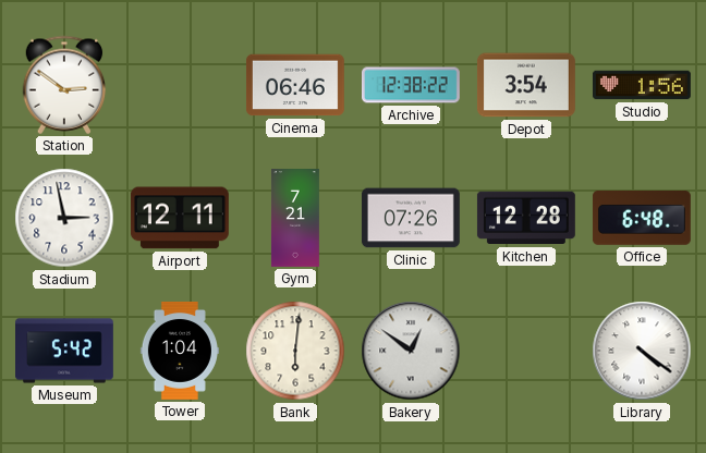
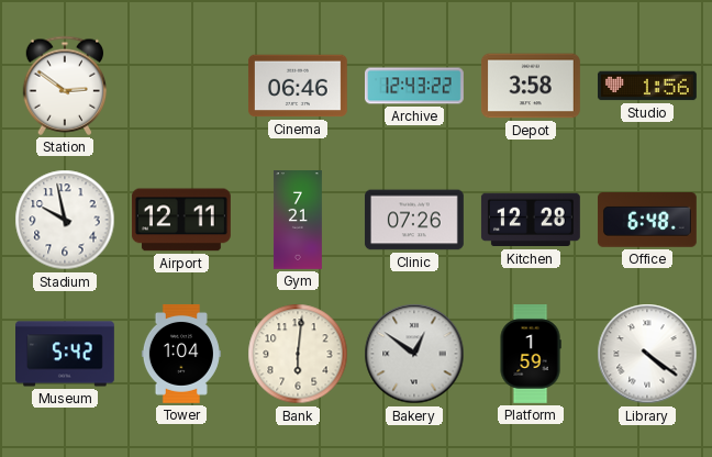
Archive: 12:38 -> 12:43
Depot: 3:54 -> 3:58
Stadium: 2:58 -> 9:58
Platform: none -> 1:59
